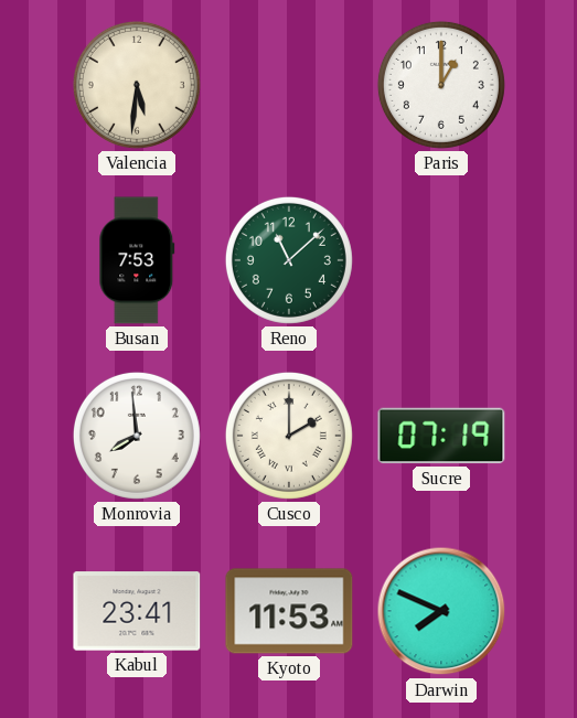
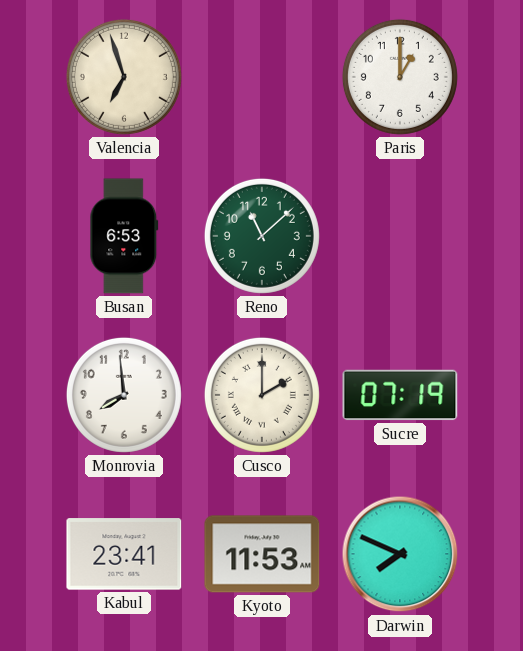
Valencia: 5:31 -> 6:57
Busan: 7:53 -> 6:53
